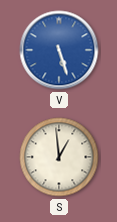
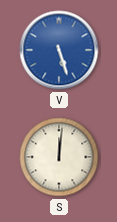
S: 12:59 -> 12:01
